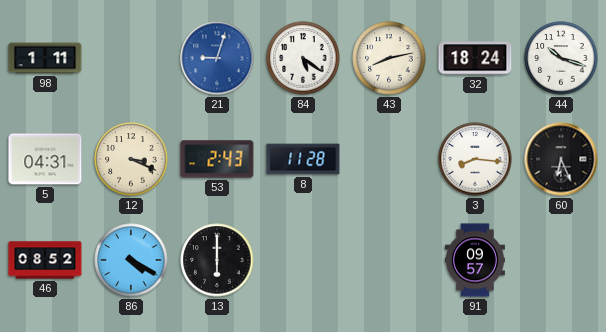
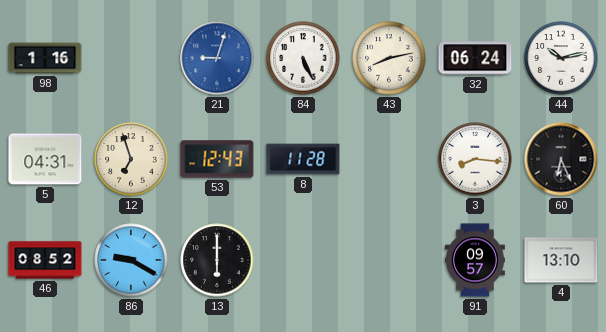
98: 1:11 -> 1:16
84: 5:21 -> 5:26
32: 18:24 -> 06:24
44: 10:18 -> 10:13
12: 3:19 -> 6:57
53: 2:43 -> 12:43
86: 4:20 -> 9:20
4: none -> 13:10
